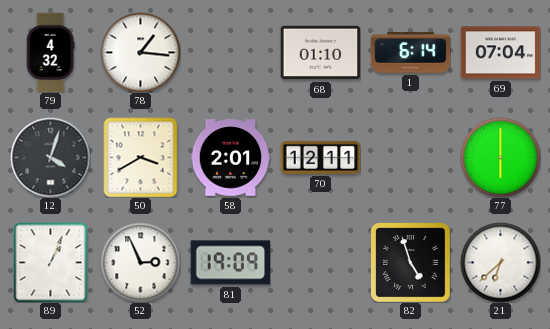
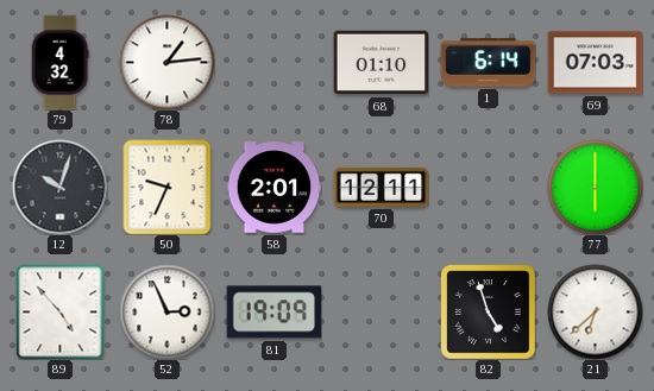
78: 1:16 -> 1:14
69: 07:04 -> 07:03
12: 4:03 -> 10:03
50: 3:40 -> 9:34
89: 1:04 -> 4:53
